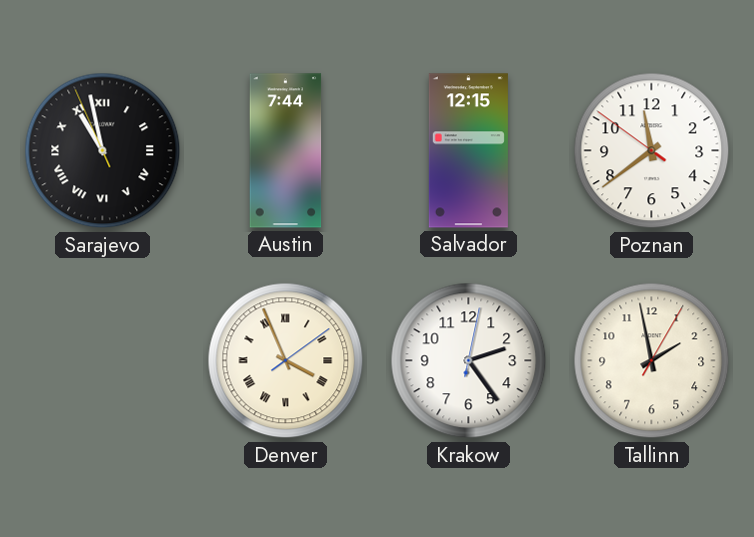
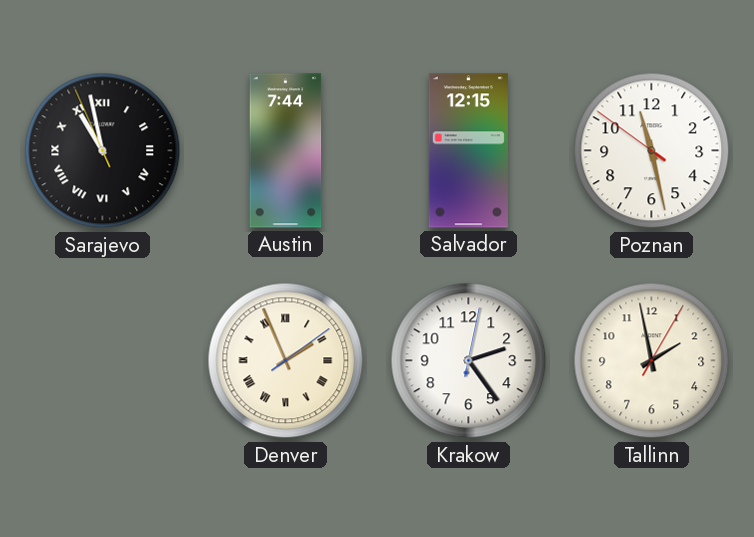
Poznan: 11:38 -> 11:27
Denver: 3:56 -> 1:56
